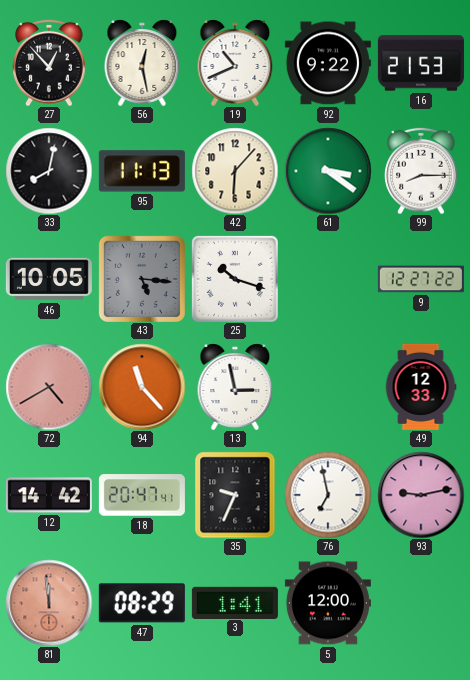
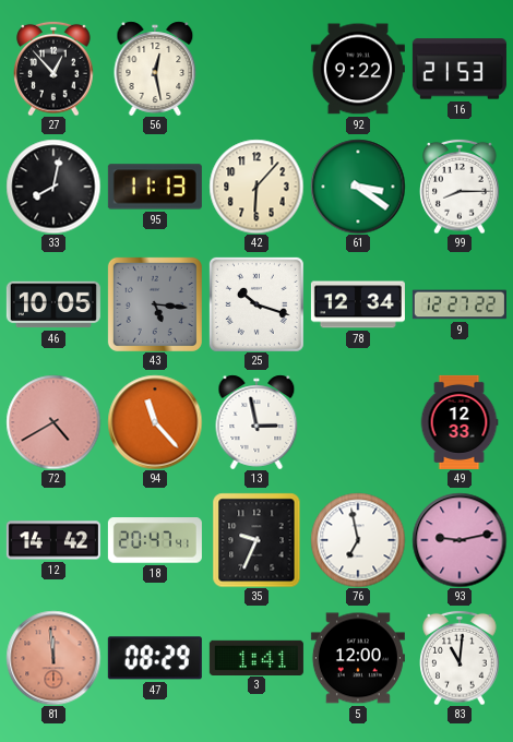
19: 10:41 -> none
78: none -> 12:34
83: none -> 11:01
